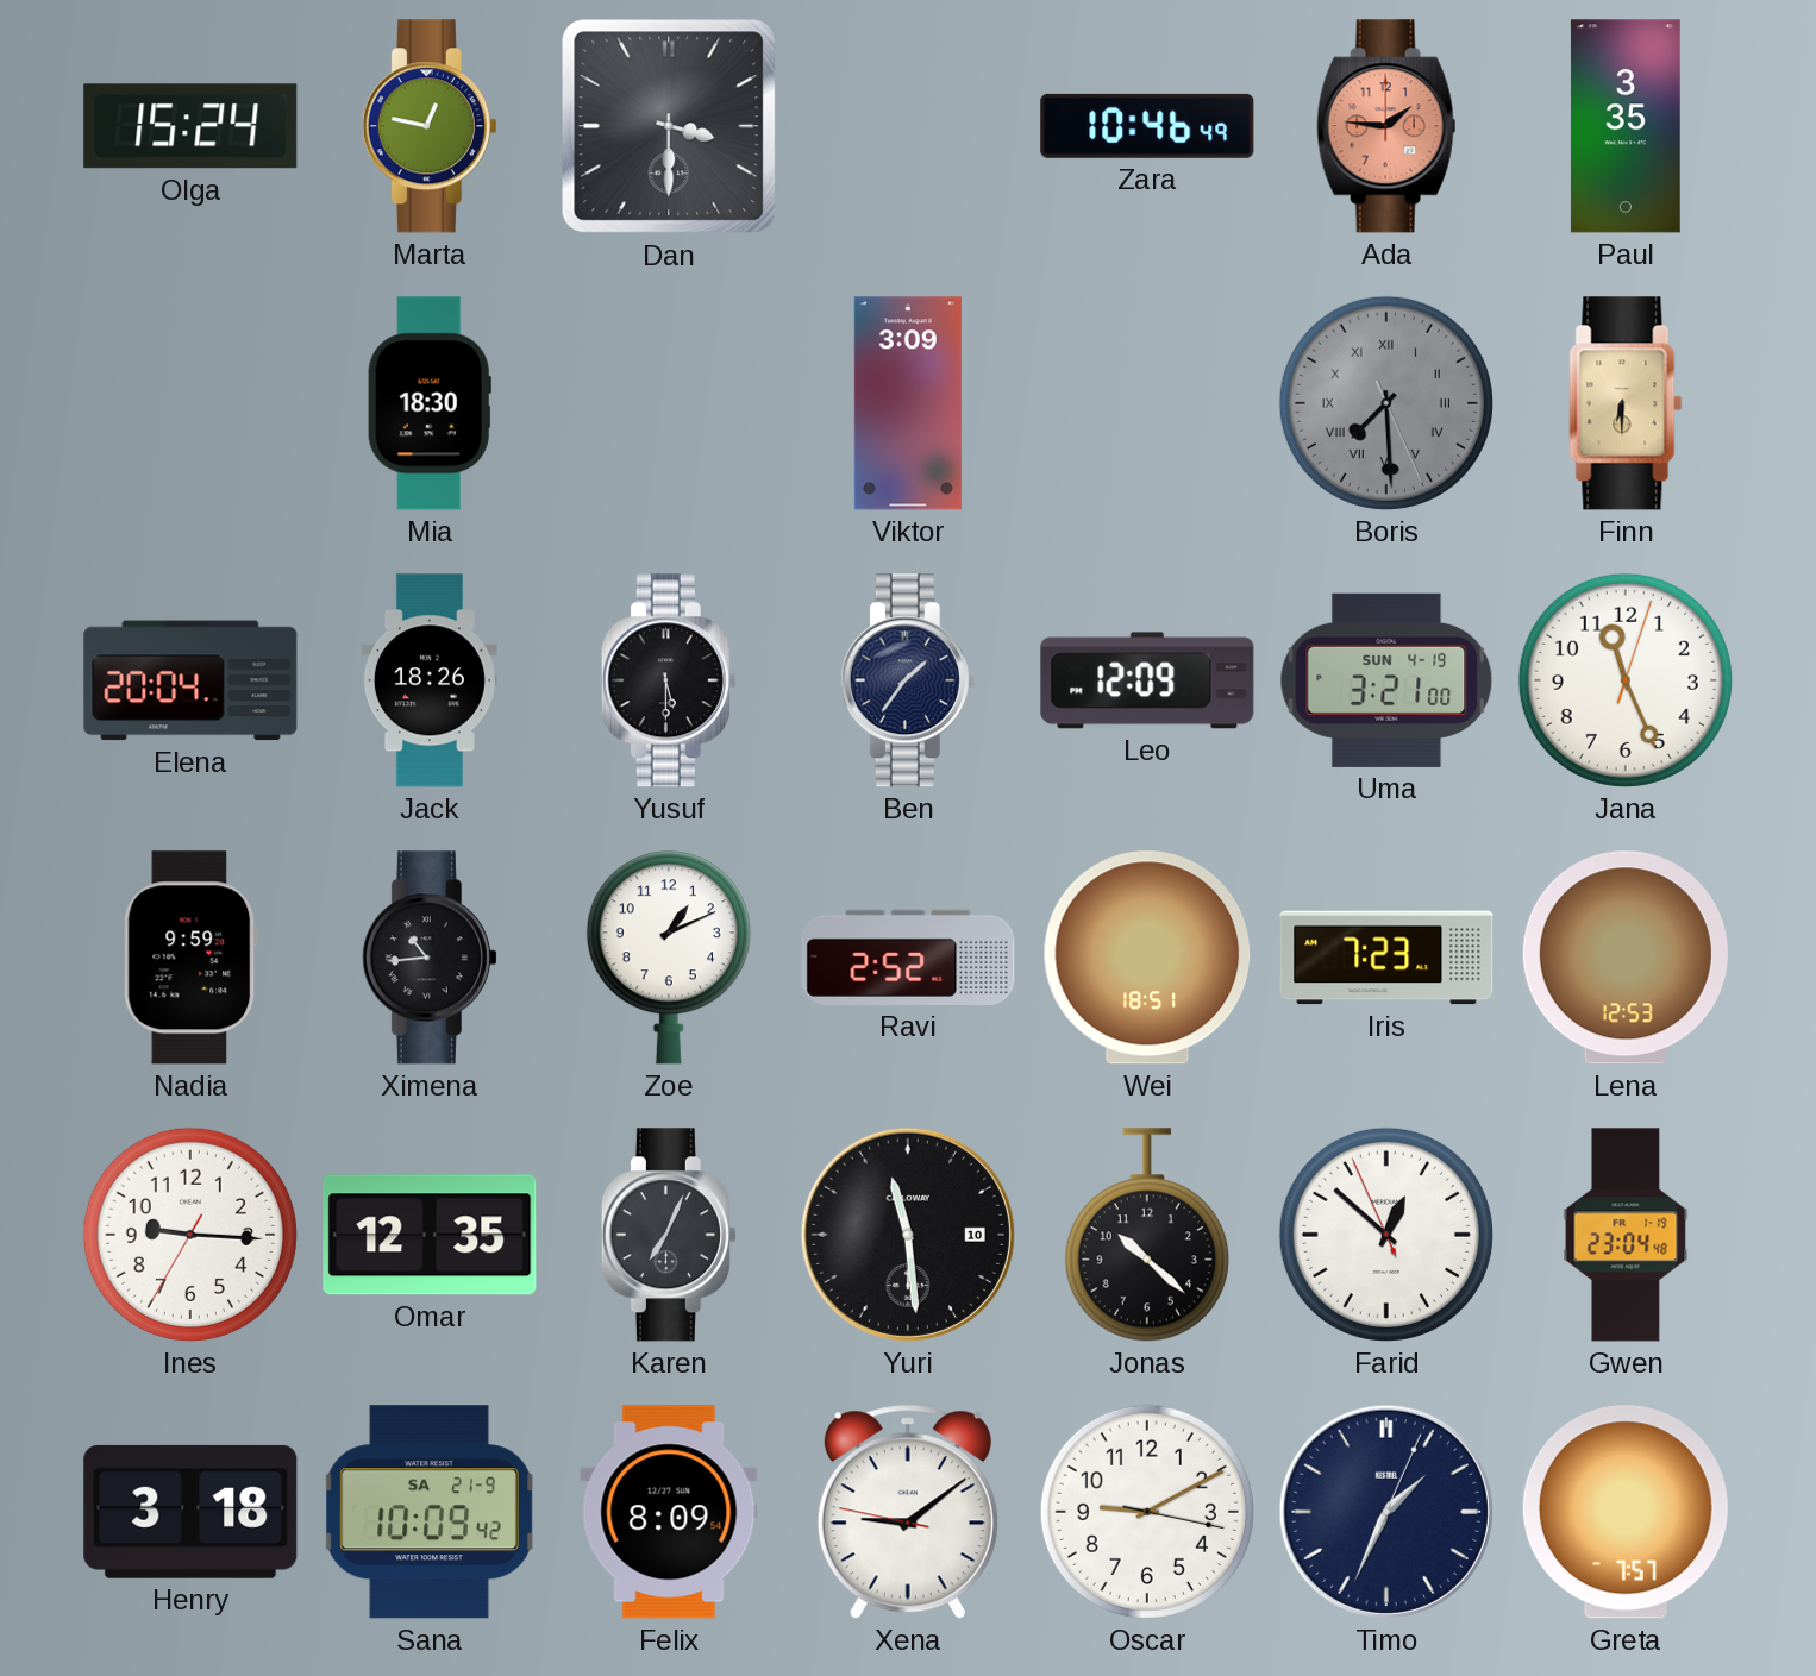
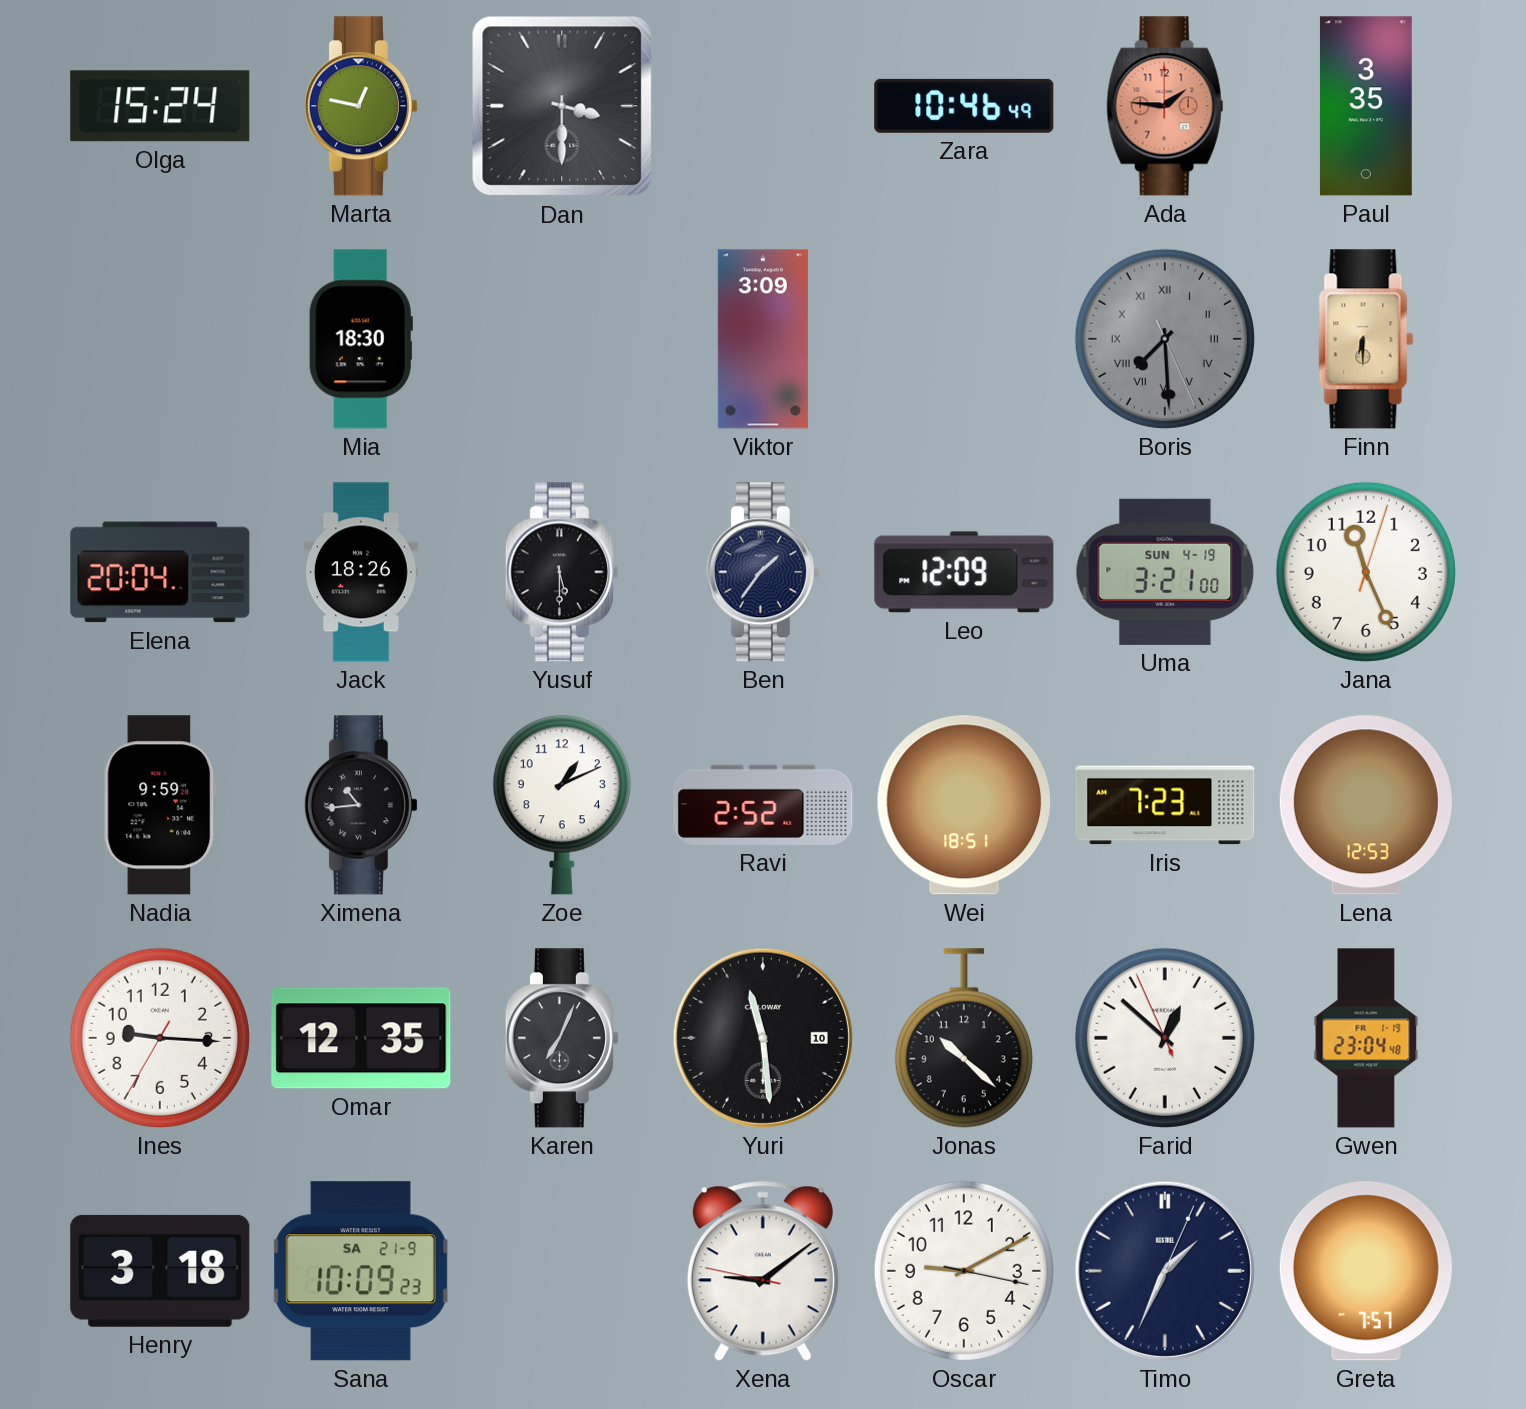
Sana: 10:09:42 -> 10:09:23
Felix: 8:09 -> none
